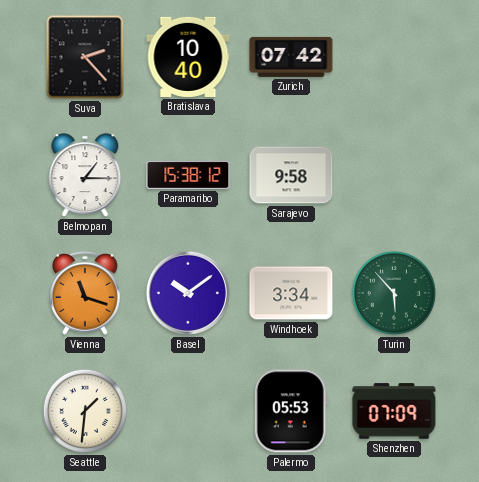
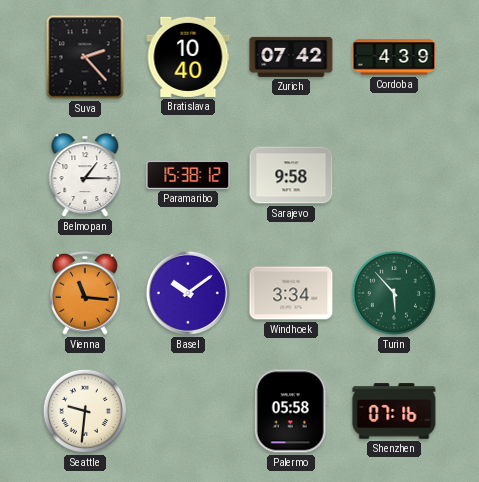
Cordoba: none -> 4:39
Vienna: 11:18 -> 11:16
Seattle: 1:31 -> 9:31
Palermo: 05:53 -> 05:58
Shenzhen: 07:09 -> 07:16
